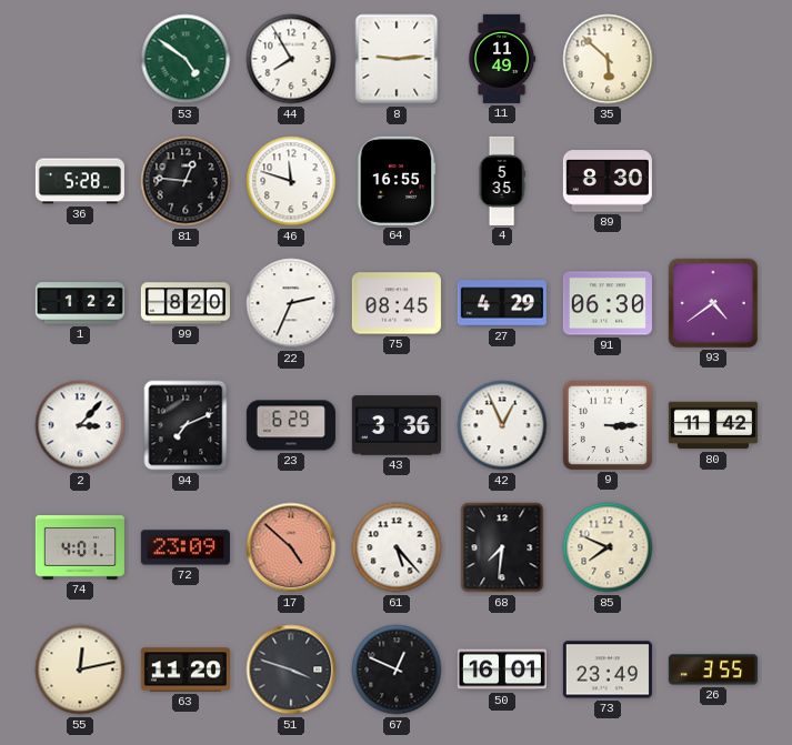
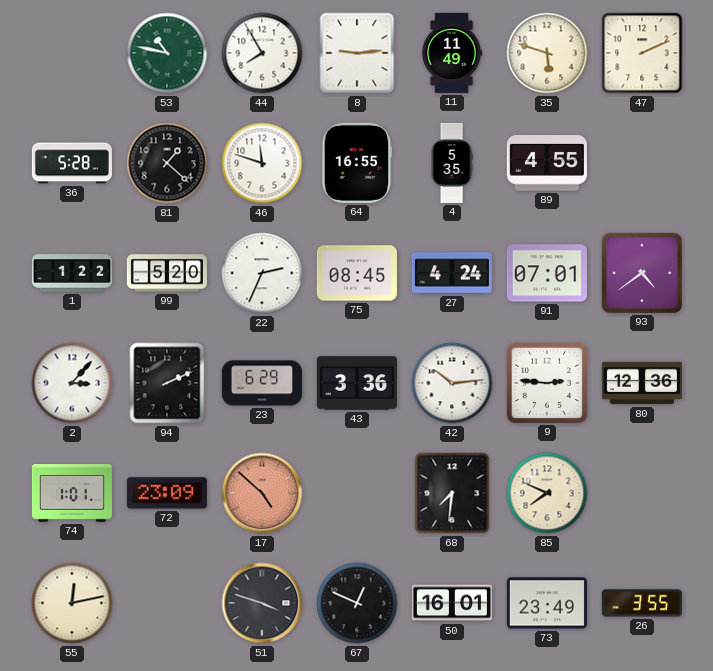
53: 4:51 -> 10:47
35: 5:52 -> 5:48
47: none -> 2:11
81: 12:46 -> 1:22
89: 8:30 -> 4:55
99: 8:20 -> 5:20
27: 4:29 -> 4:24
91: 06:30 -> 07:01
94: 7:11 -> 2:11
42: 12:56 -> 10:14
9: 3:15 -> 2:46
80: 11:42 -> 12:36
74: 4:01 -> 1:01
61: 5:23 -> none
63: 11:20 -> none
